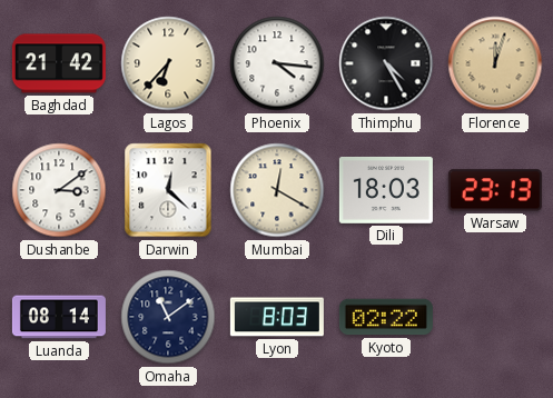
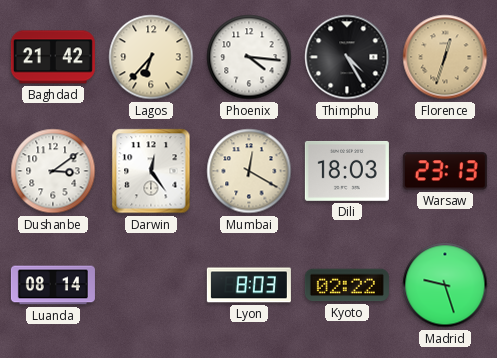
Florence: 12:03 -> 12:33
Darwin: 12:22 -> 12:24
Omaha: 11:09 -> none
Madrid: none -> 9:27
